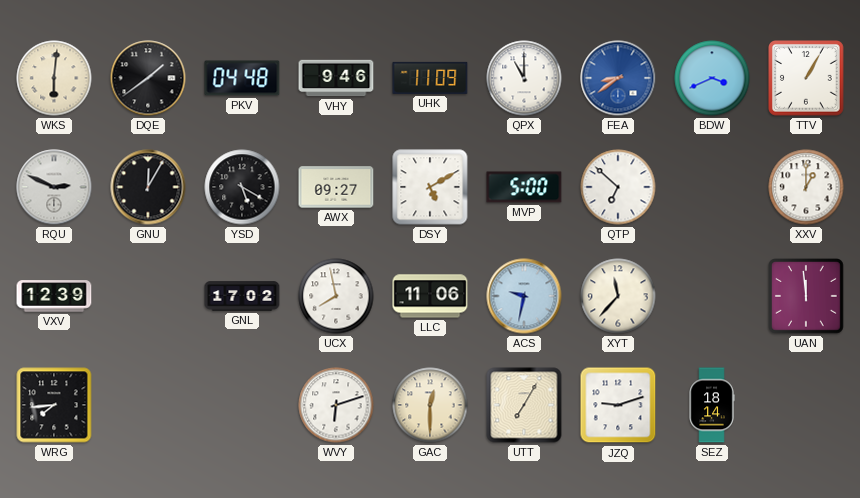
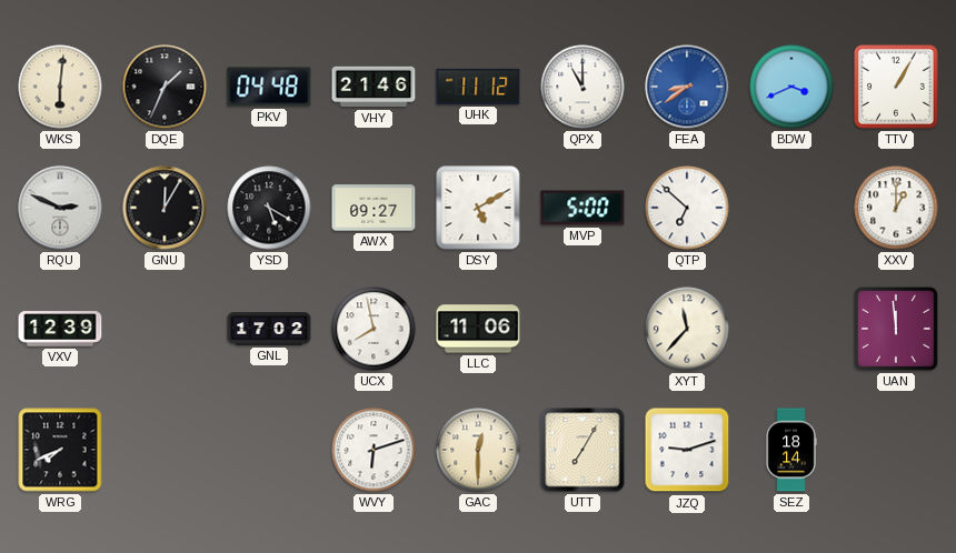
DQE: 1:39 -> 1:34
VHY: 9:46 -> 21:46
UHK: 11:09 -> 11:12
ACS: 9:32 -> none
WRG: 7:44 -> 7:41
